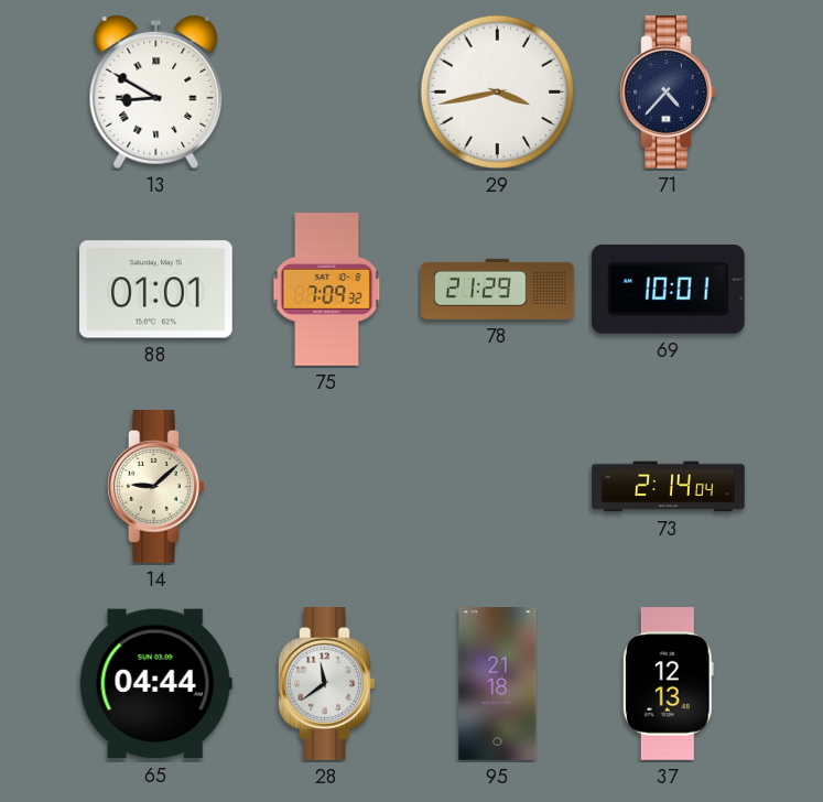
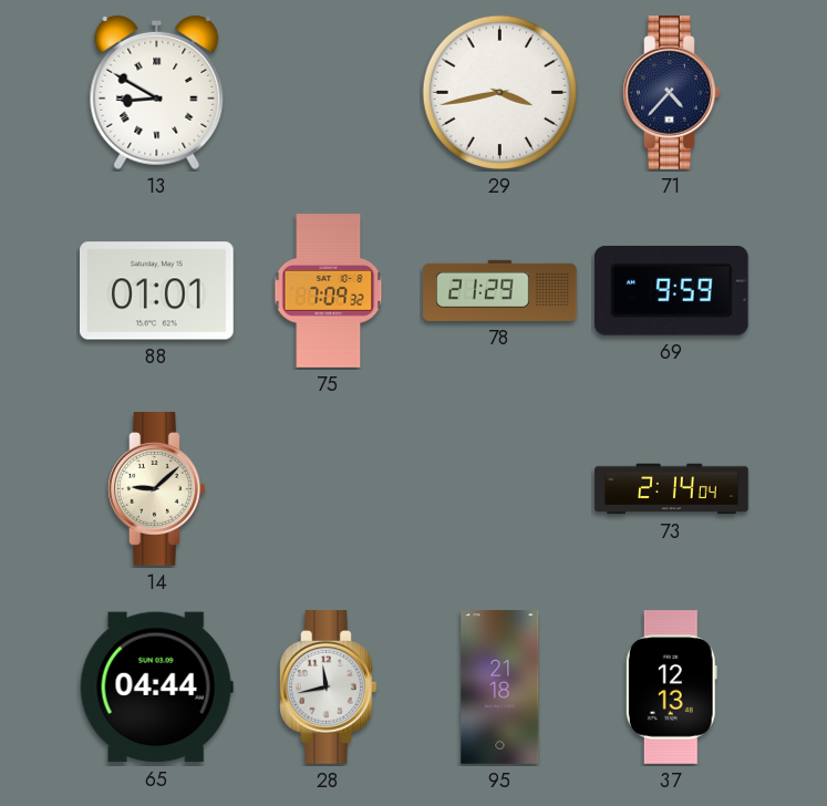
69: 10:01 -> 9:59
28: 11:39 -> 11:43
